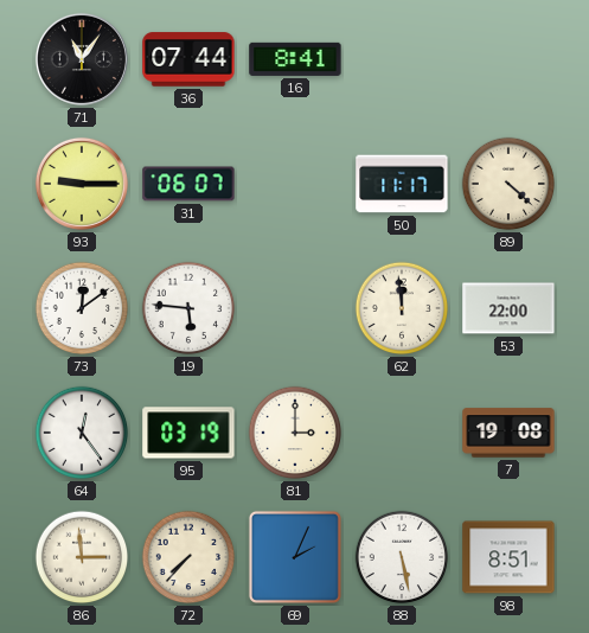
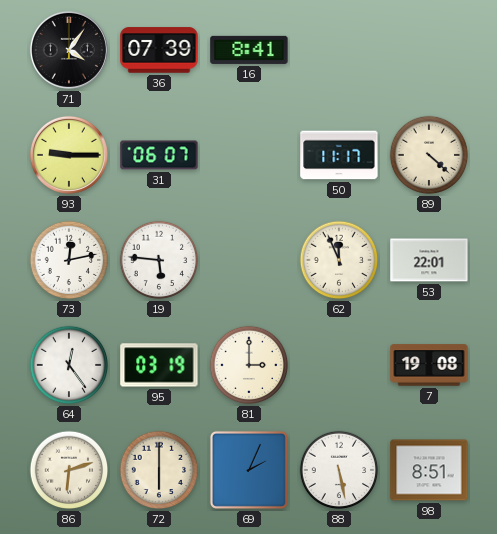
71: 11:06 -> 4:06
36: 07:44 -> 07:39
73: 12:09 -> 12:13
62: 11:59 -> 11:56
53: 22:00 -> 22:01
86: 2:59 -> 6:12
72: 7:37 -> 6:00
